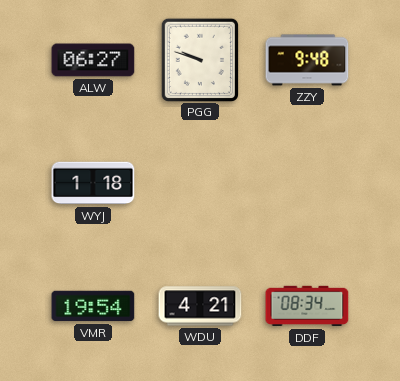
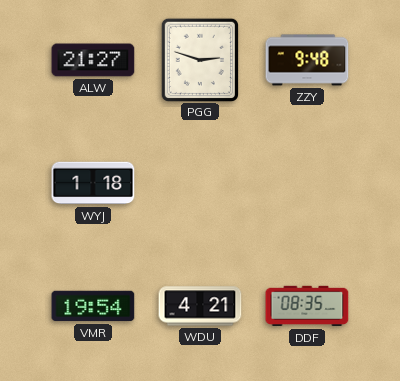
ALW: 06:27 -> 21:27
PGG: 9:48 -> 2:48
DDF: 08:34 -> 08:35
